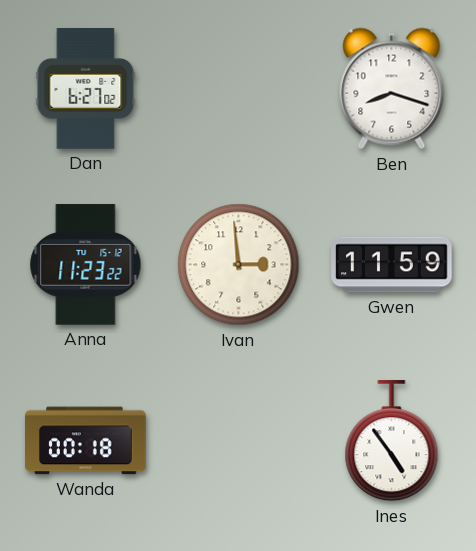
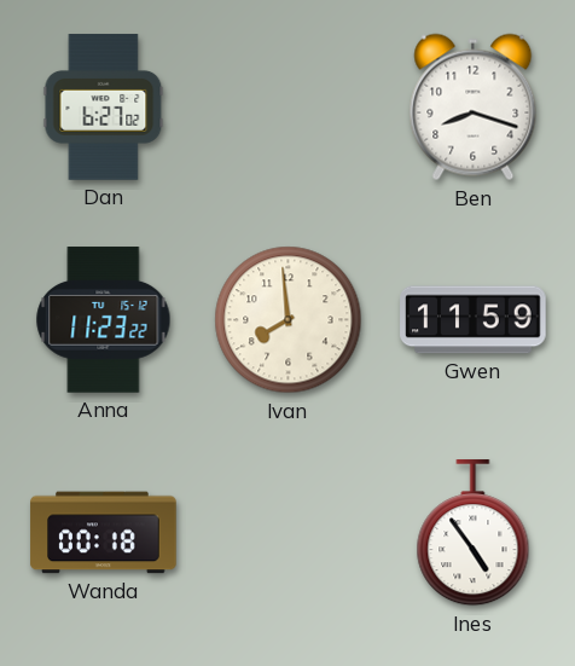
Ivan: 2:59 -> 7:59
